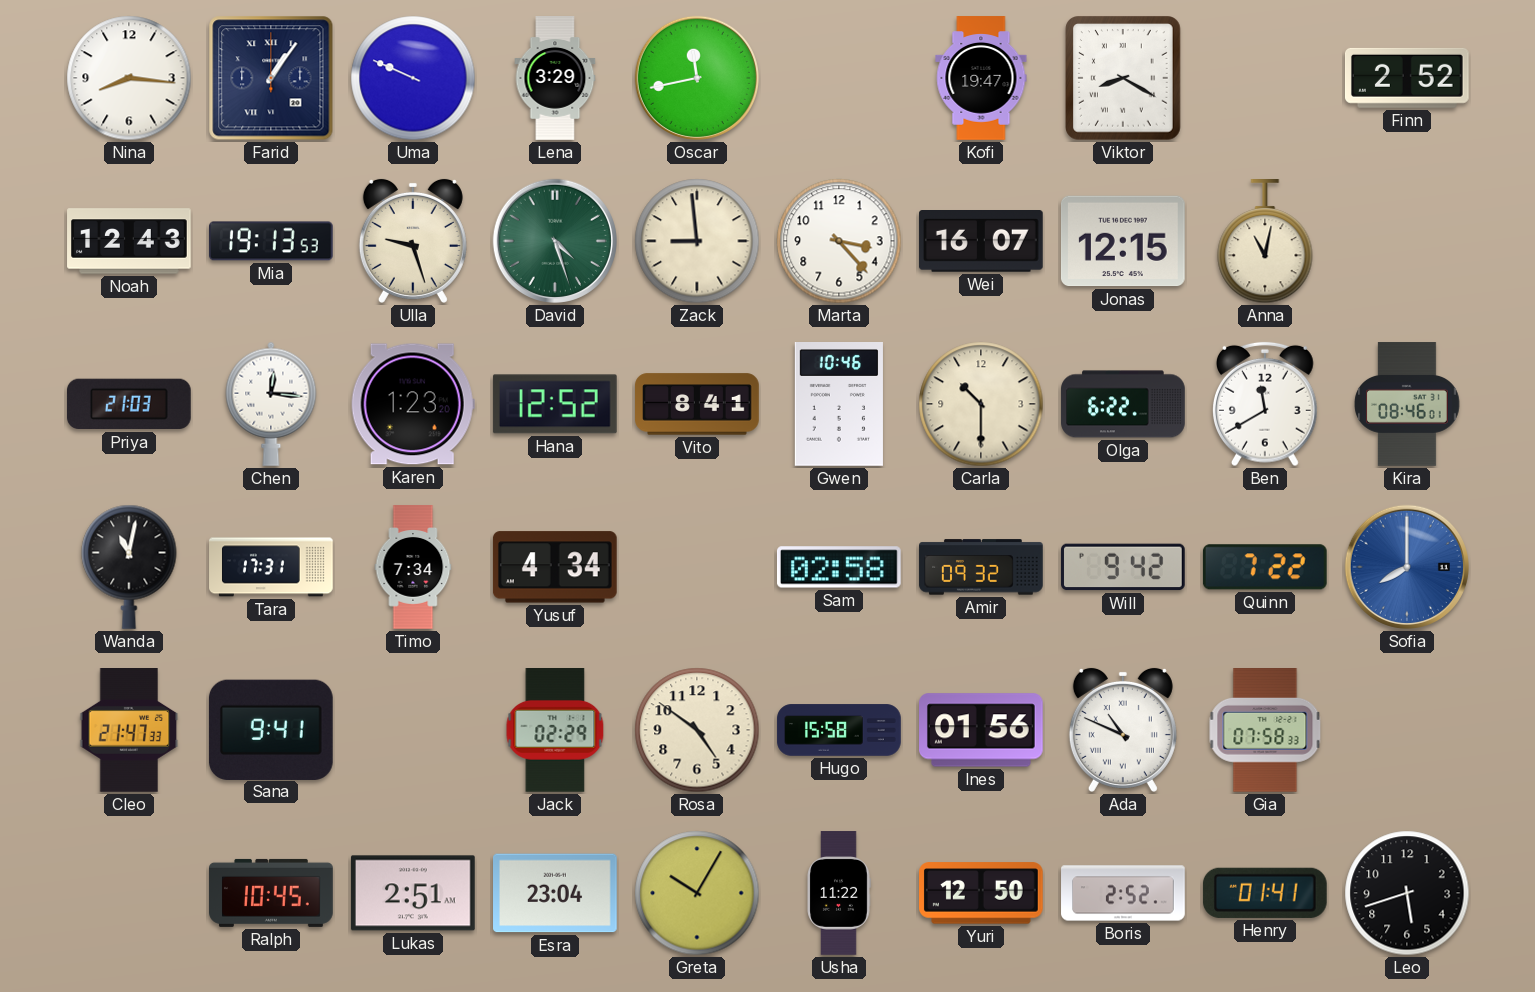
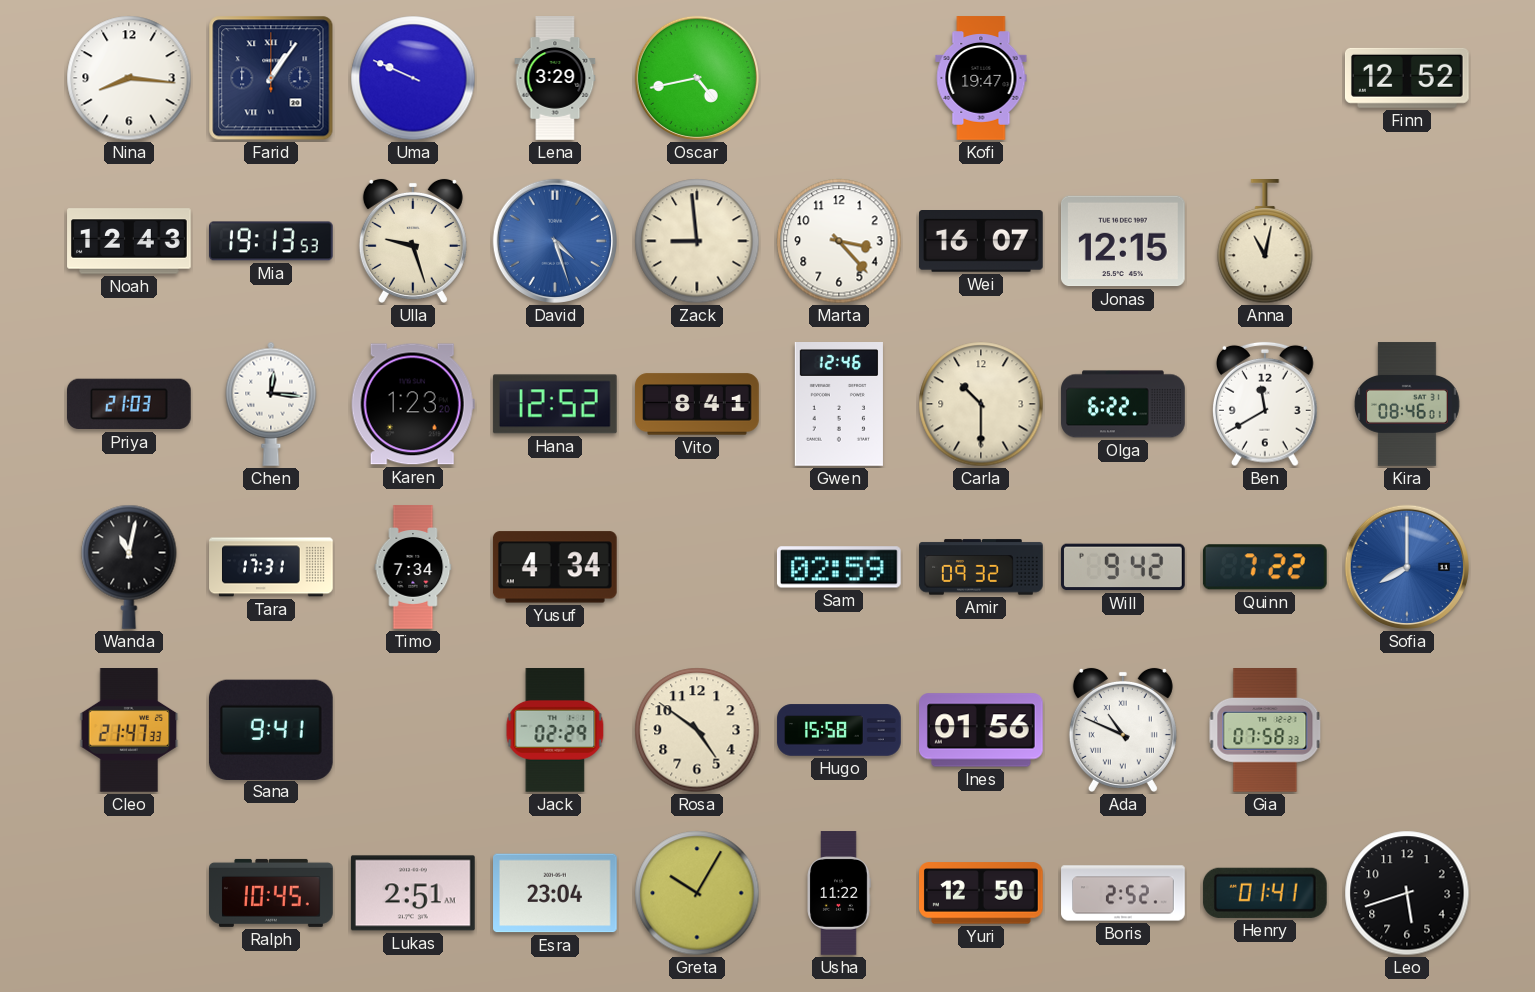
Oscar: 11:43 -> 4:43
Viktor: 8:20 -> none
Finn: 2:52 -> 12:52
David dial: green -> blue
Gwen: 10:46 -> 12:46
Sam: 02:58 -> 02:59
